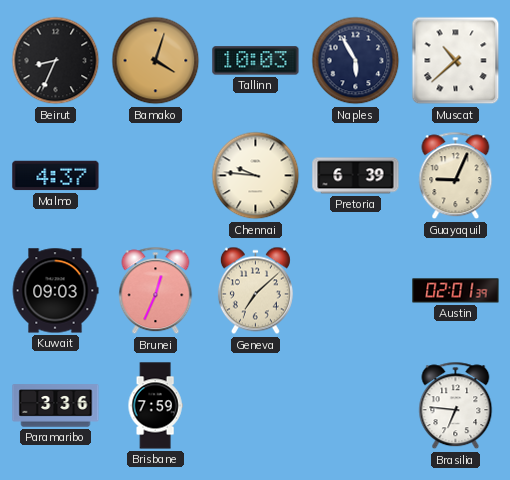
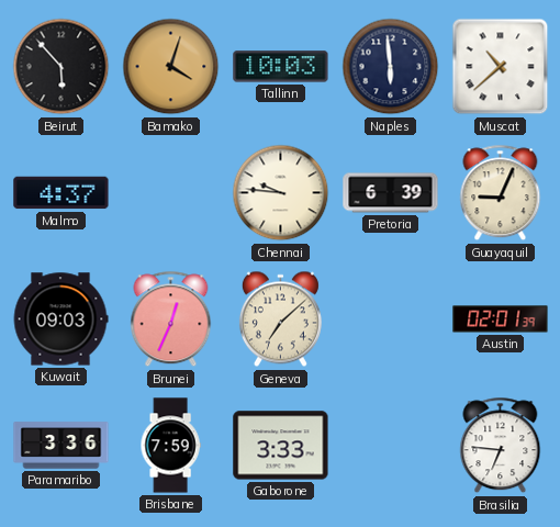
Beirut: 8:34 -> 5:53
Naples: 5:55 -> 5:59
Gaborone: none -> 3:33
